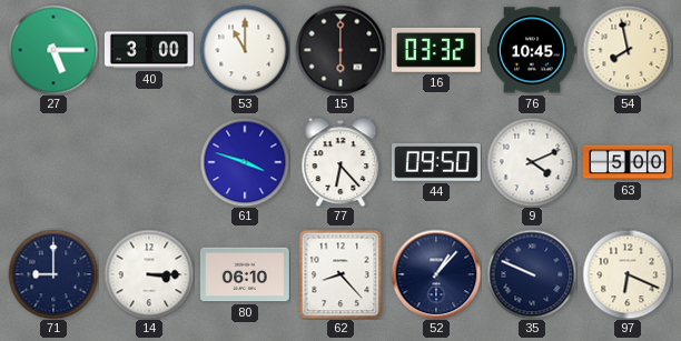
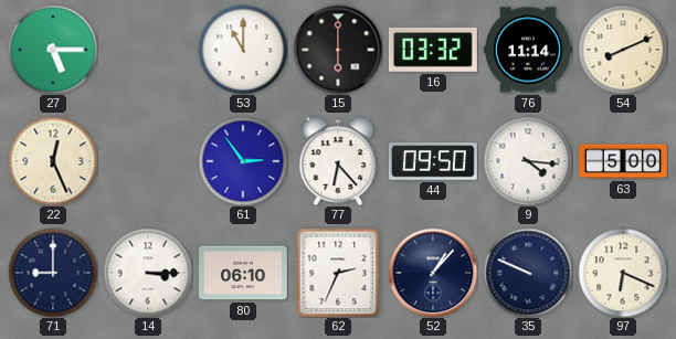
40: 3:00 -> none
76: 10:45 -> 11:14
54: 7:58 -> 8:11
22: none -> 12:26
61: 3:48 -> 2:54
9: 4:11 -> 4:16
62: 8:23 -> 2:34
